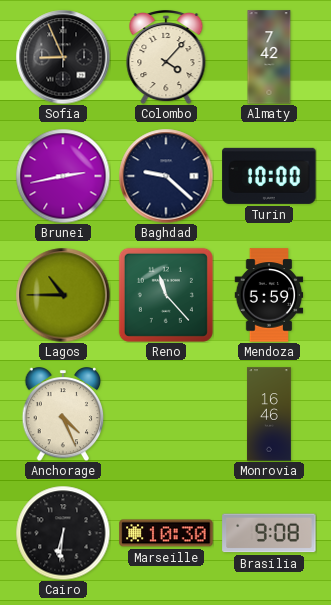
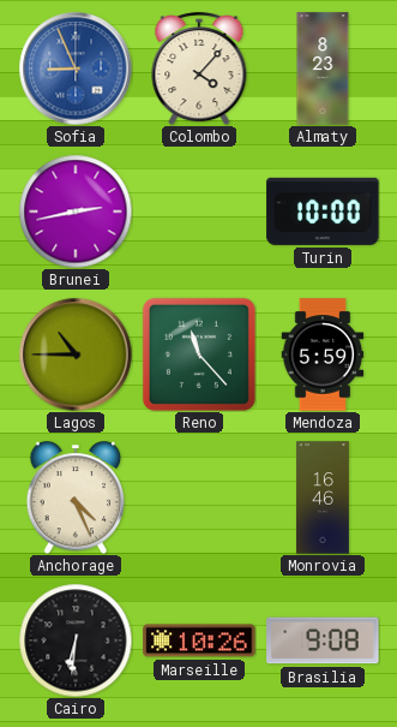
Sofia dial: black -> blue
Almaty: 7:42 -> 8:23
Baghdad: 9:22 -> none
Marseille: 10:30 -> 10:26
